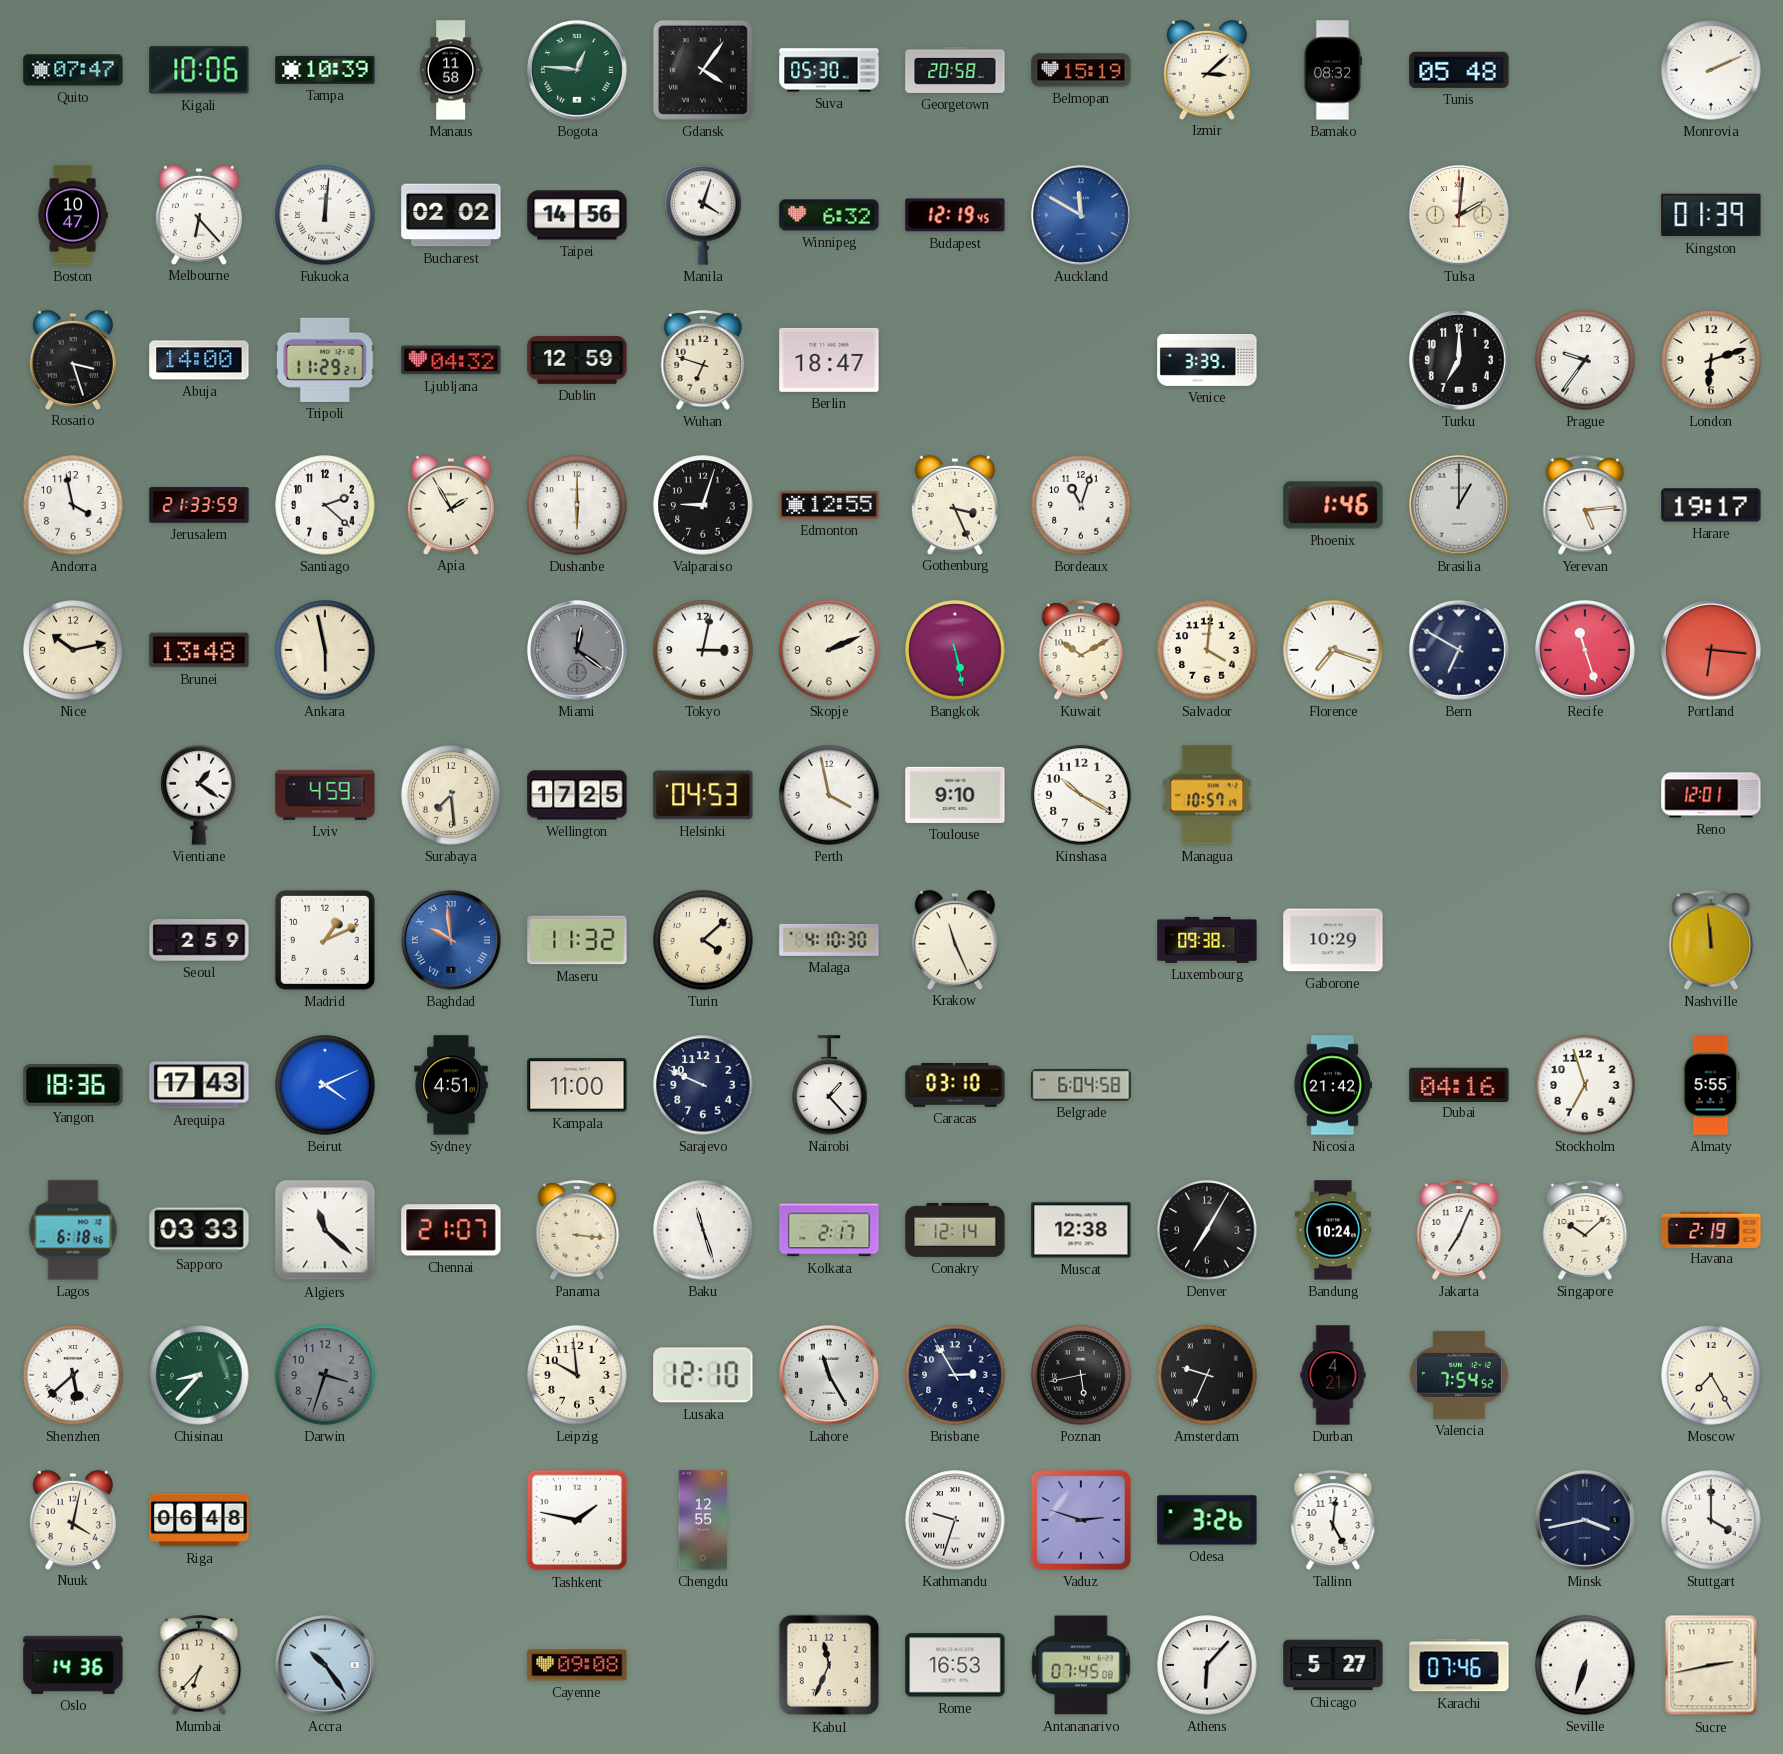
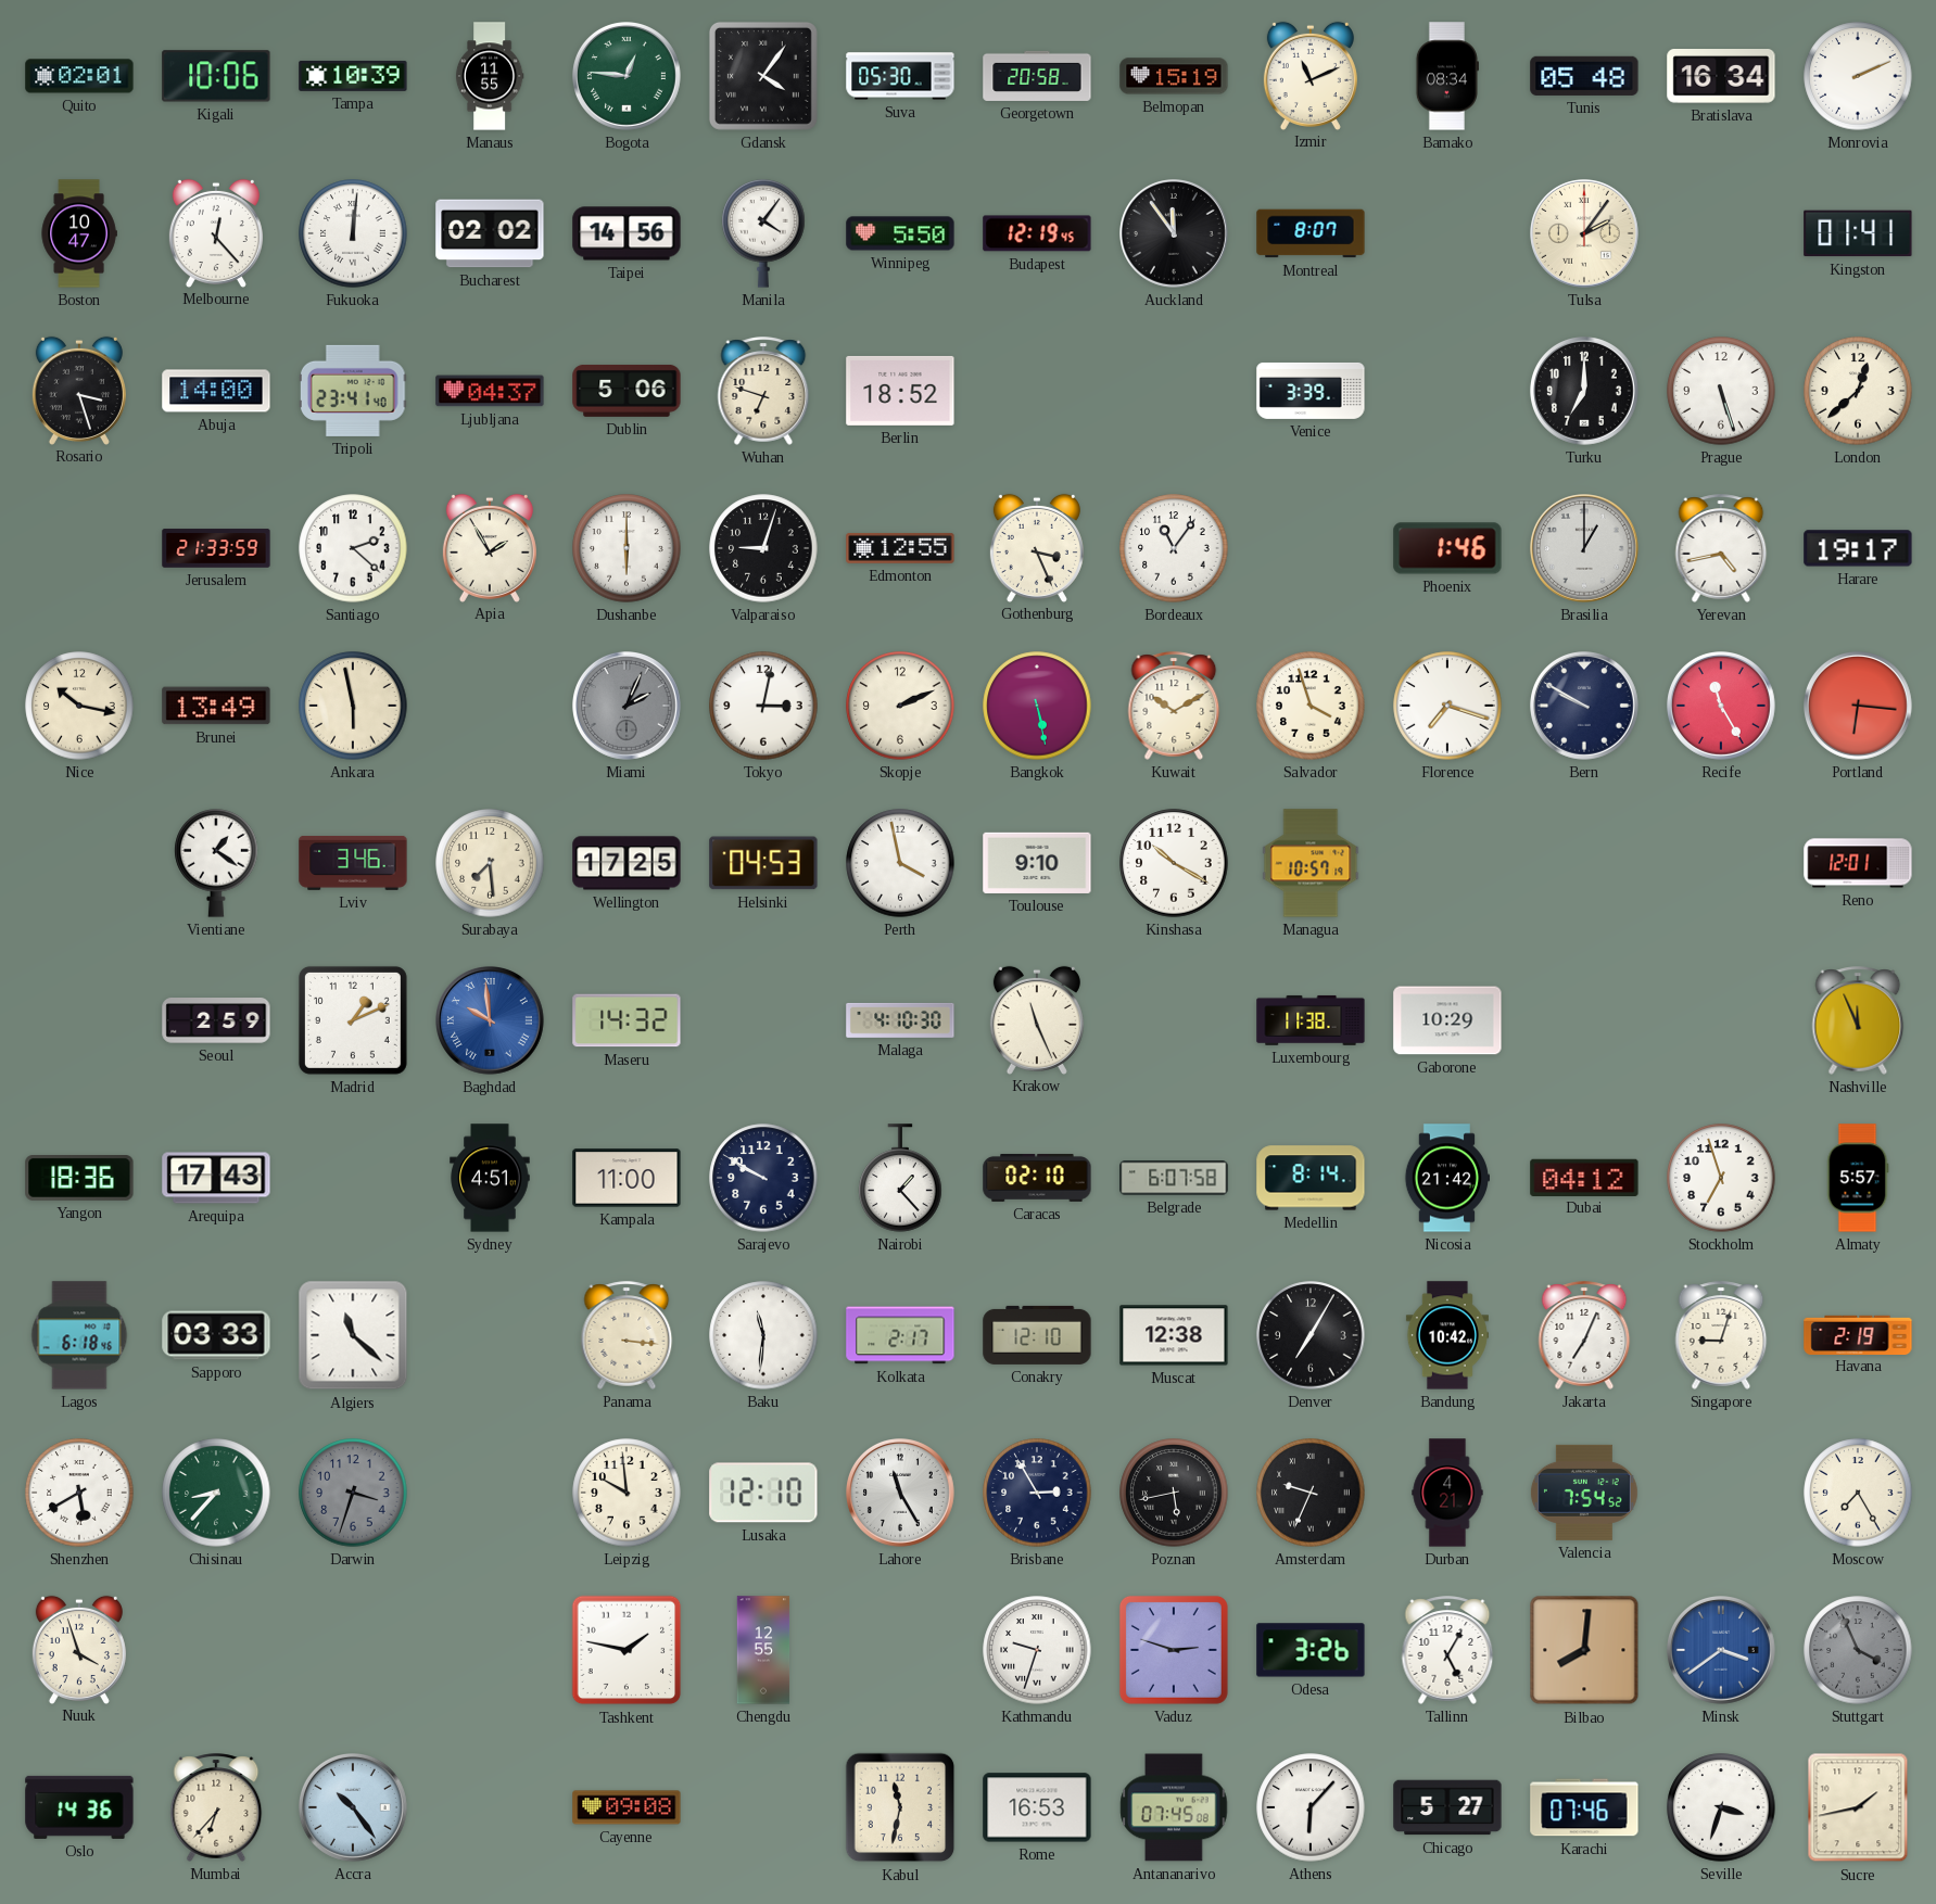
Quito: 07:47 -> 02:01
Manaus: 11:58 -> 11:55
Izmir: 3:08 -> 11:11
Bamako: 08:32 -> 08:34
Bratislava: none -> 16:34
Melbourne: 6:23 -> 12:23
Manila: 4:03 -> 4:06
Winnipeg: 6:32 -> 5:50
Auckland: 11:50 -> 11:54
Auckland dial: blue -> black
Montreal: none -> 8:07
Tulsa: 2:01 -> 2:06
Kingston: 01:39 -> 01:41
Tripoli: 11:29 -> 23:41
Ljubljana: 04:32 -> 04:37
Dublin: 12:59 -> 5:06
Berlin: 18:47 -> 18:52
Prague: 9:36 -> 5:27
London: 6:12 -> 12:38
Andorra: 3:58 -> none
Bordeaux: 11:03 -> 11:06
Yerevan: 5:14 -> 4:43
Nice: 10:13 -> 10:17
Brunei: 13:48 -> 13:49
Miami: 12:21 -> 2:04
Salvador: 4:01 -> 3:57
Bern: 6:50 -> 9:50
Recife: 11:27 -> 11:25
Lviv: 4:59 -> 3:46
Maseru: 11:32 -> 14:32
Turin: 4:08 -> none
Luxembourg: 09:38 -> 11:38
Nashville: 11:59 -> 11:56
Beirut: 4:11 -> none
Sarajevo: 9:49 -> 9:50
Caracas: 03:10 -> 02:10
Belgrade: 6:04 -> 6:07
Medellin: none -> 8:14
Dubai: 04:16 -> 04:12
Almaty: 5:55 -> 5:57
Chennai: 21:07 -> none
Baku: 11:27 -> 11:31
Conakry: 12:14 -> 12:10
Bandung: 10:24 -> 10:42
Singapore: 10:08 -> 9:03
Shenzhen: 5:38 -> 5:40
Nuuk: 4:02 -> 3:57
Riga: 06:48 -> none
Tallinn: 5:01 -> 5:05
Bilbao: none -> 8:01
Minsk: 3:43 -> 3:39
Minsk dial: navy -> blue
Stuttgart: 4:00 -> 3:56
Stuttgart dial: white -> grey
Kabul: 11:34 -> 11:32
Seville: 6:33 -> 3:33
Sucre: 2:43 -> 1:43
